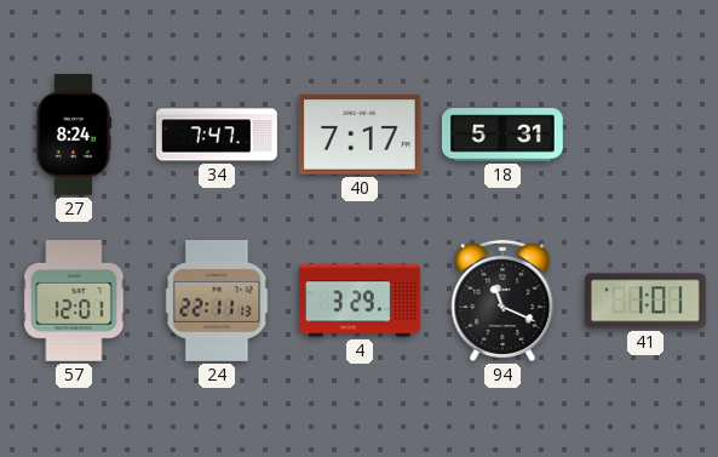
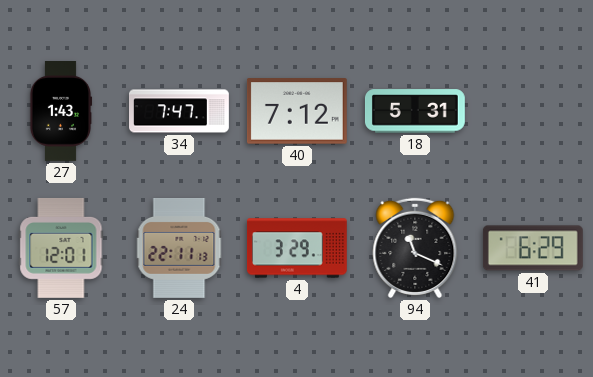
27: 8:24 -> 1:43
40: 7:17 -> 7:12
41: 1:01 -> 6:29
